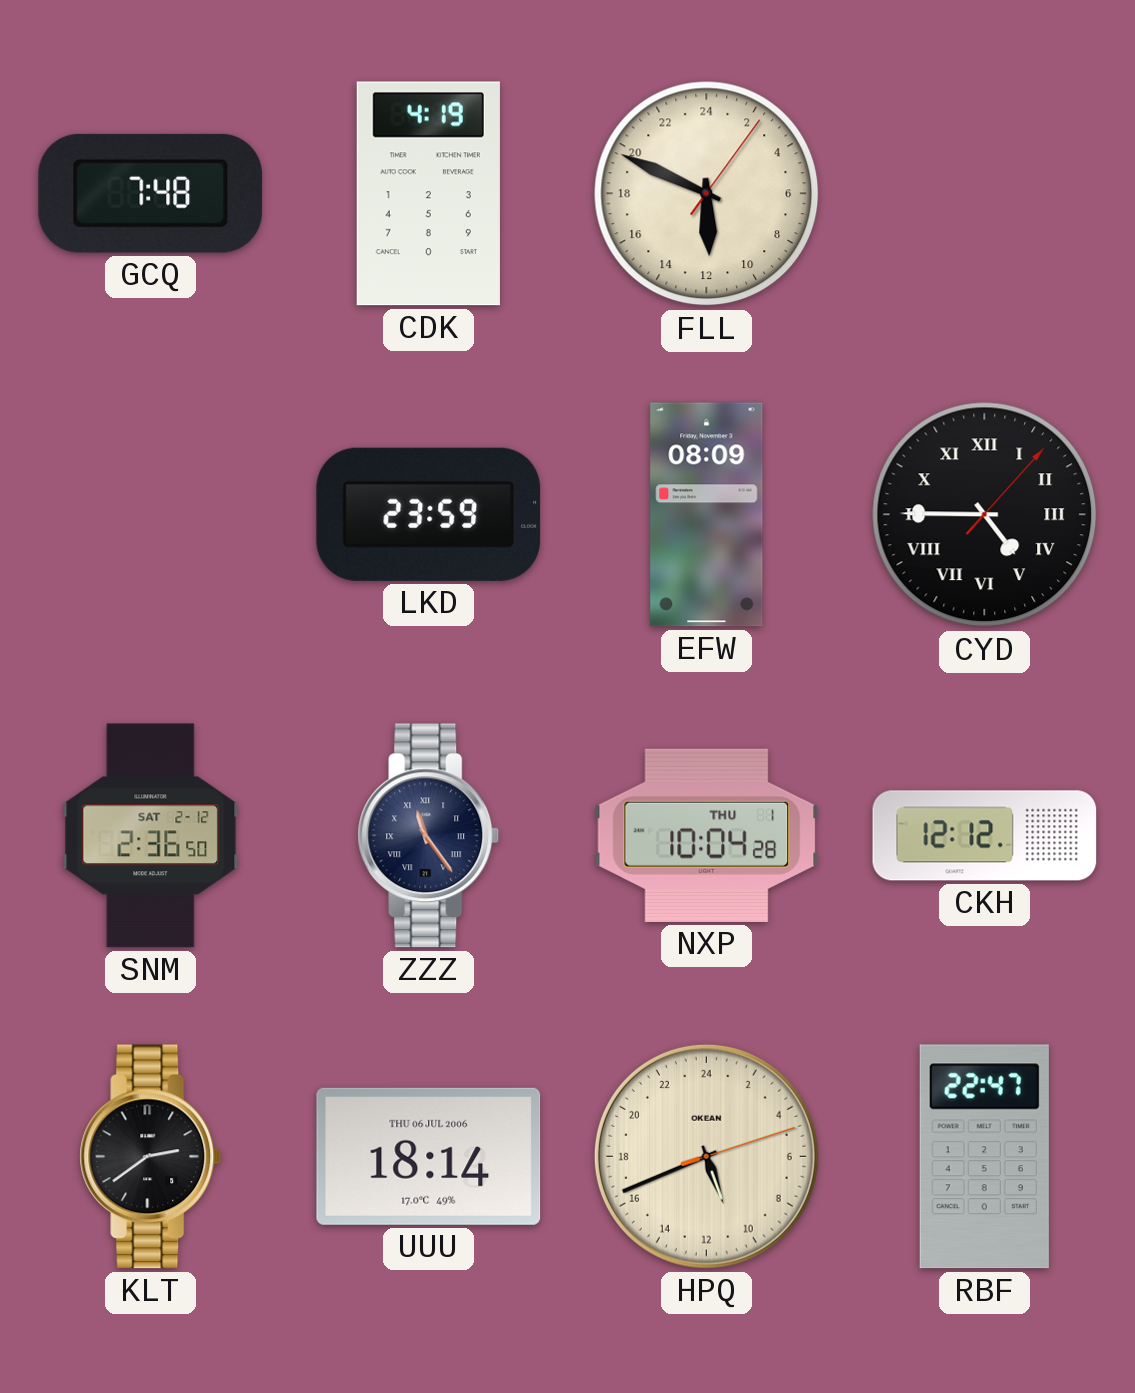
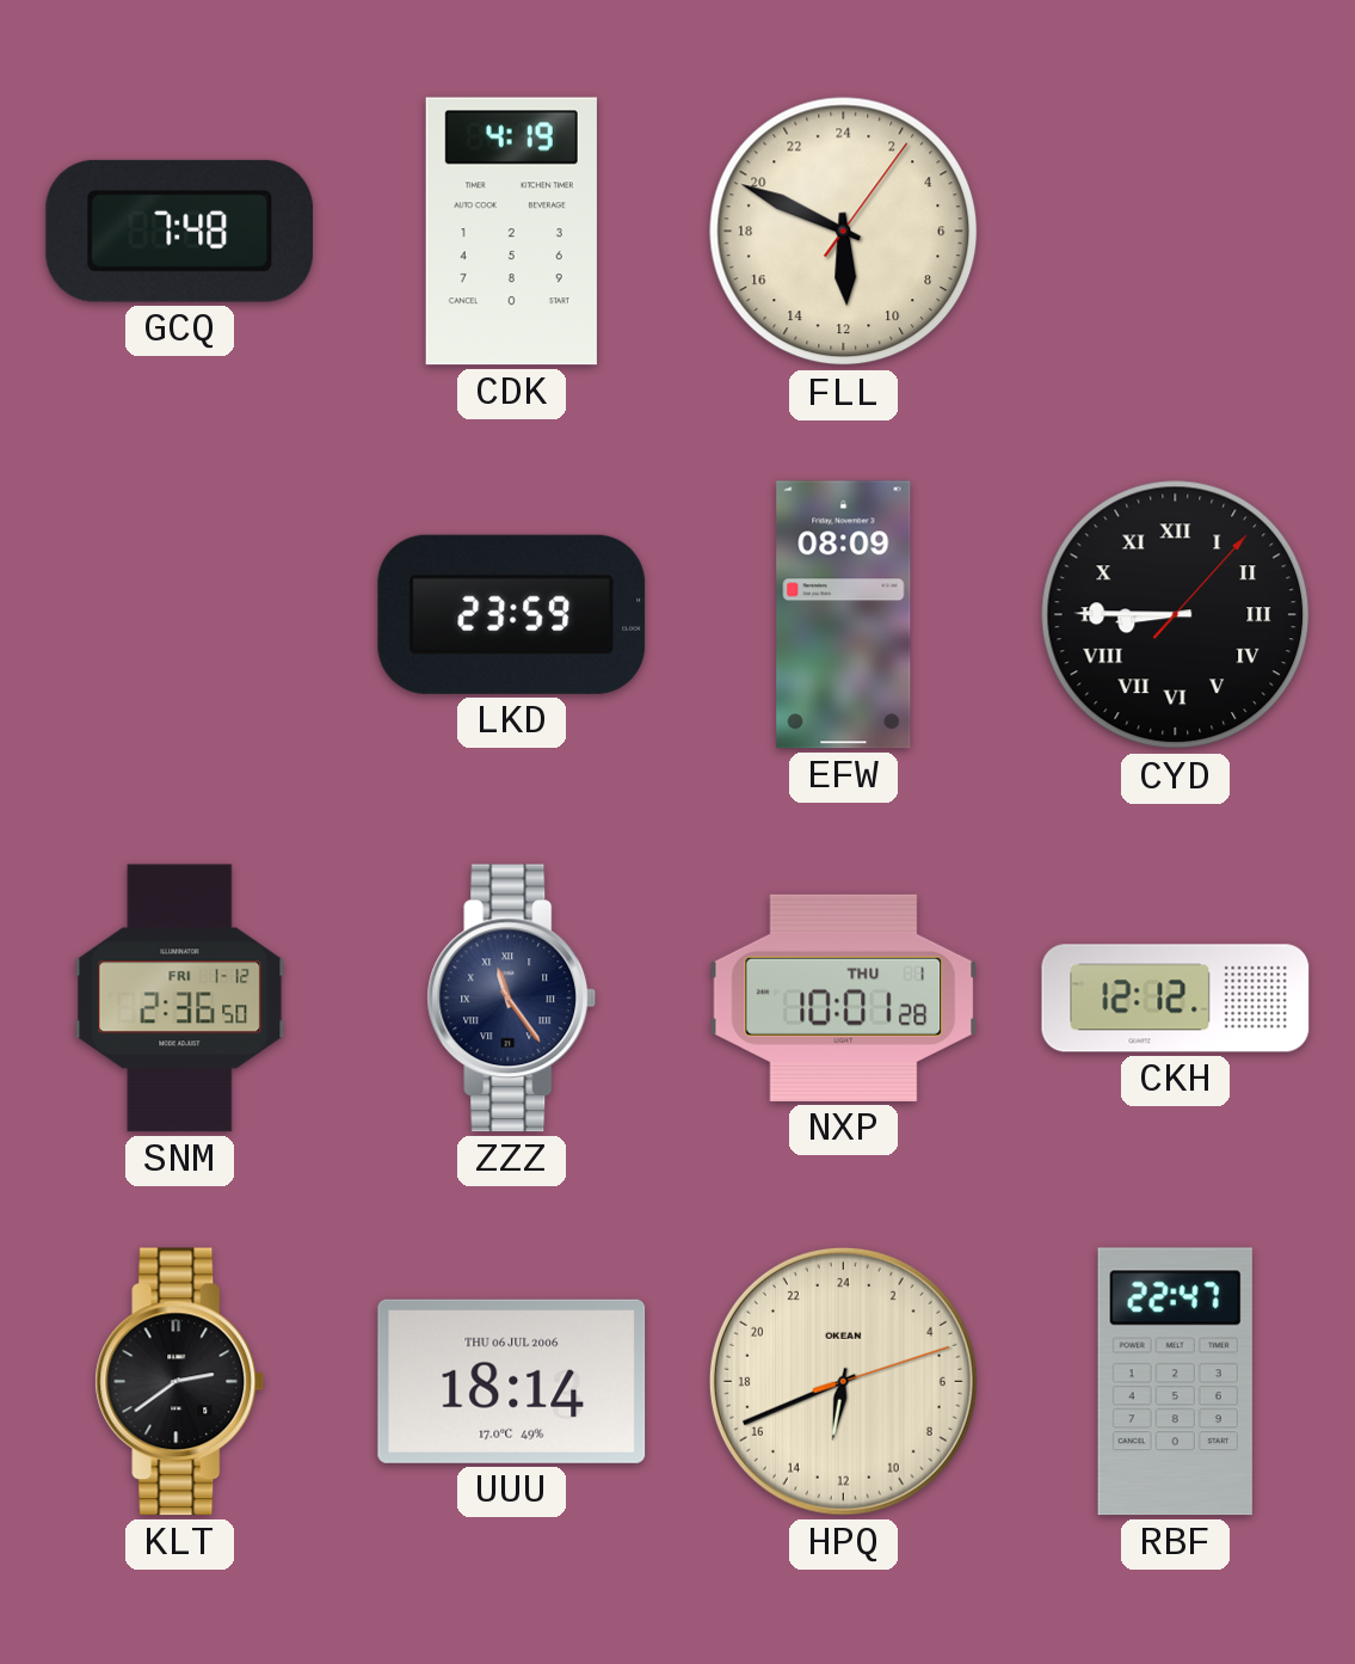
CYD: 4:45 -> 8:45
SNM date: SAT 2-12 -> FRI 1-12
NXP: 10:04 -> 10:01
HPQ: 10:41 -> 12:41
